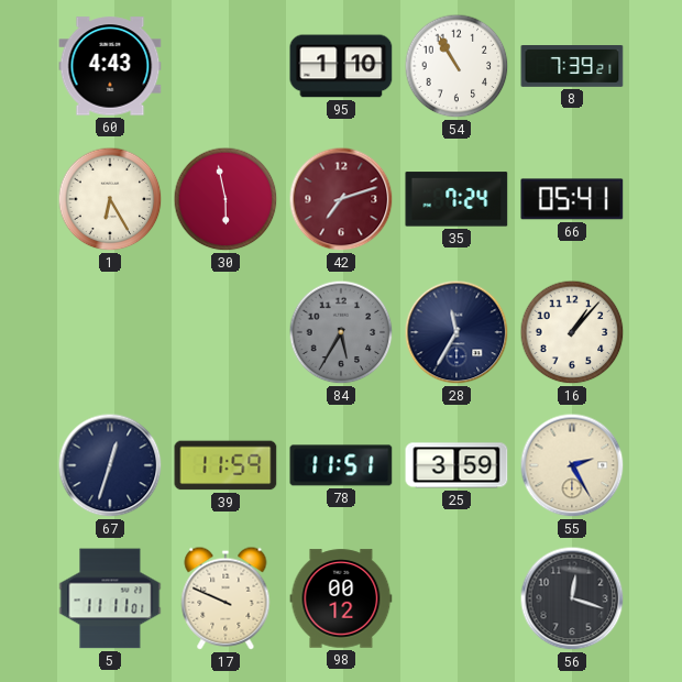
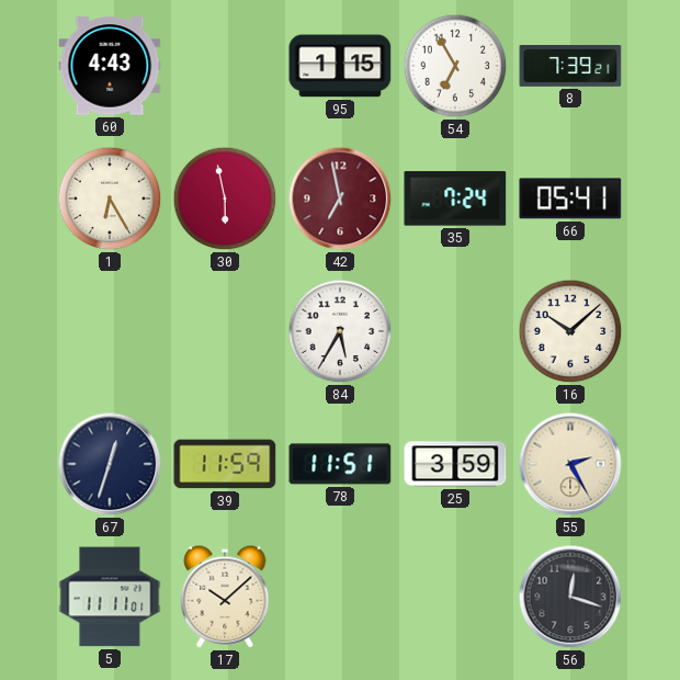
95: 1:10 -> 1:15
54: 10:55 -> 6:55
42: 7:12 -> 6:58
84 dial: grey -> white
28: 11:35 -> none
16: 1:07 -> 10:08
17: 9:49 -> 10:08
98: 00:12 -> none
